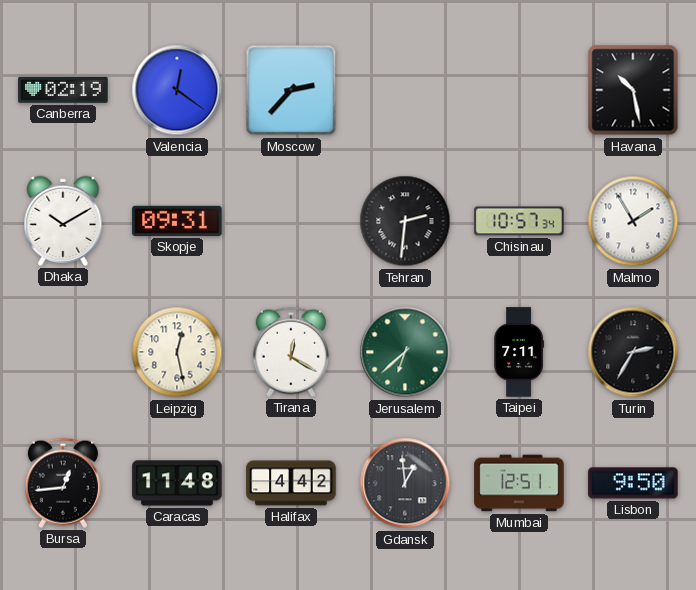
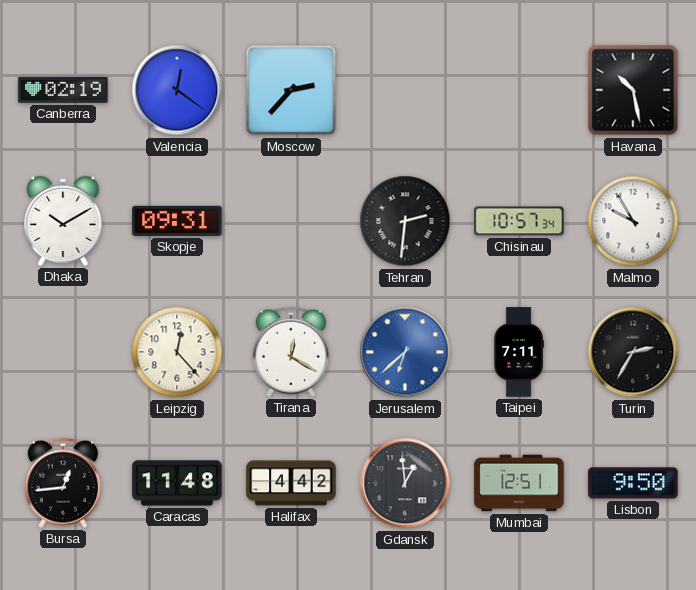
Malmo: 1:55 -> 9:55
Leipzig: 12:28 -> 12:23
Jerusalem dial: green -> blue
